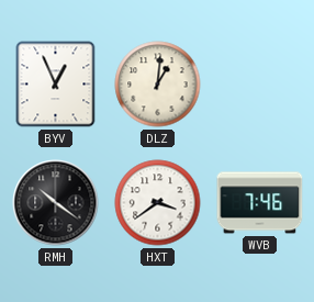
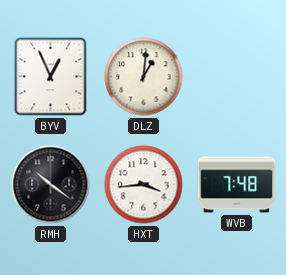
HXT: 3:39 -> 3:44
WVB: 7:46 -> 7:48
